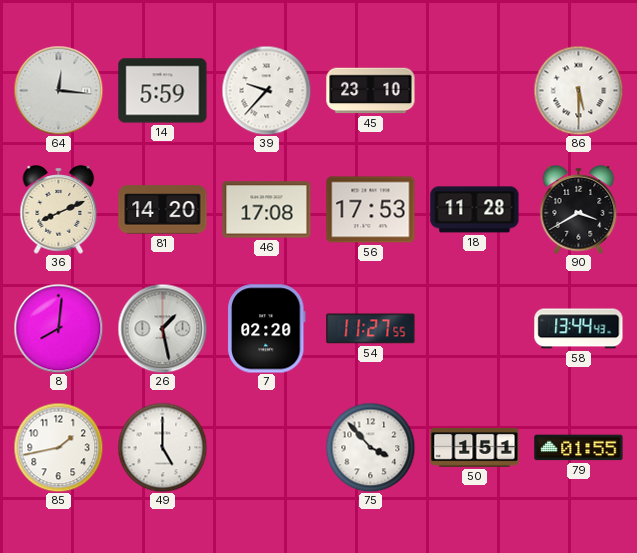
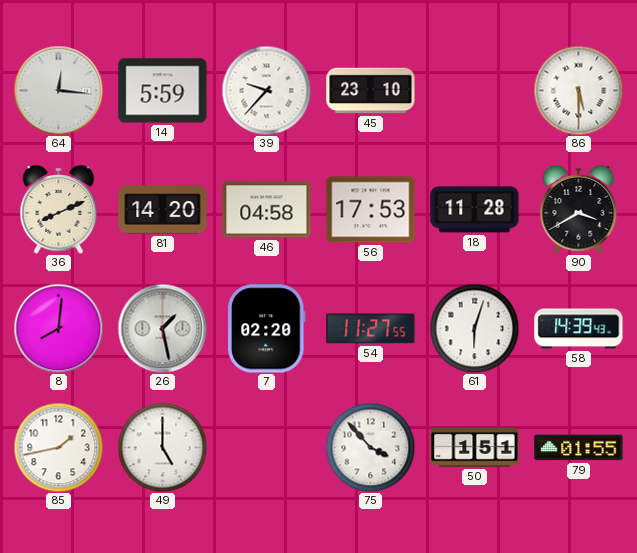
46: 17:08 -> 04:58
61: none -> 6:03
58: 13:44 -> 14:39
